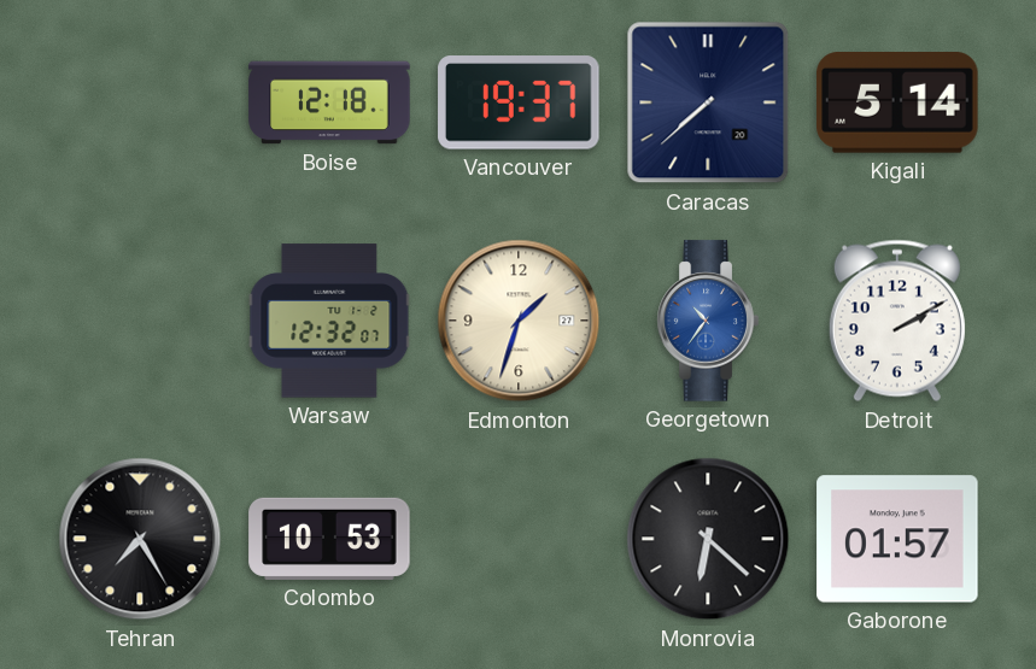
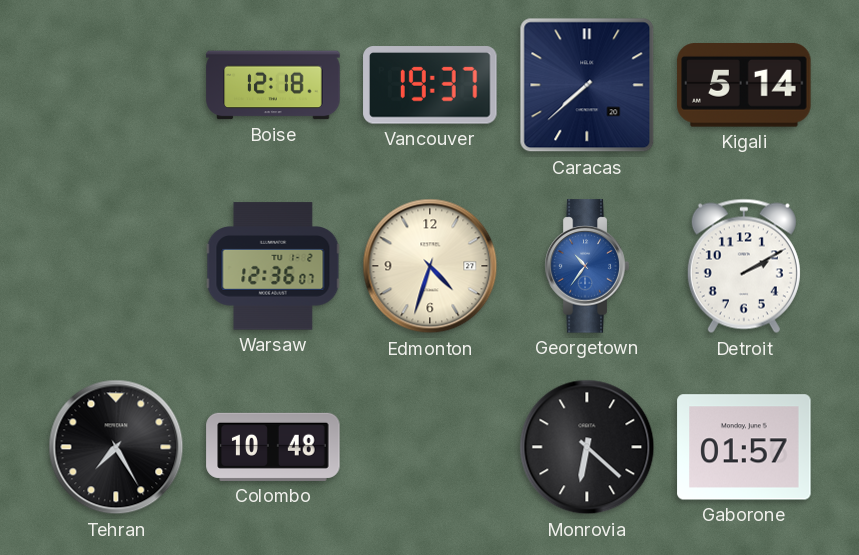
Warsaw: 12:32 -> 12:36
Edmonton: 1:33 -> 4:33
Colombo: 10:53 -> 10:48
